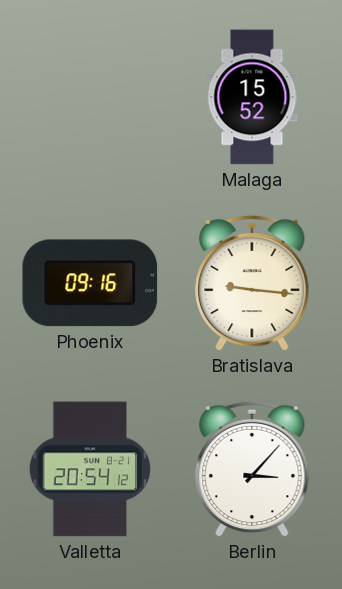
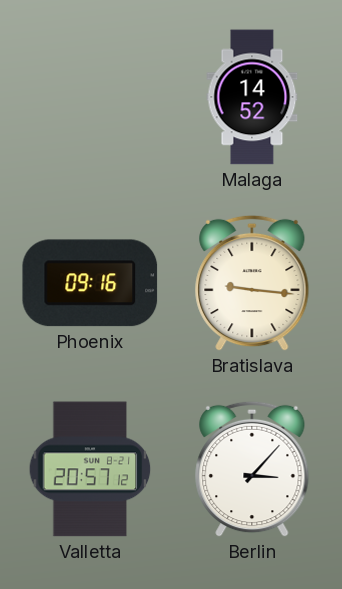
Malaga: 15:52 -> 14:52
Valletta: 20:54 -> 20:57
